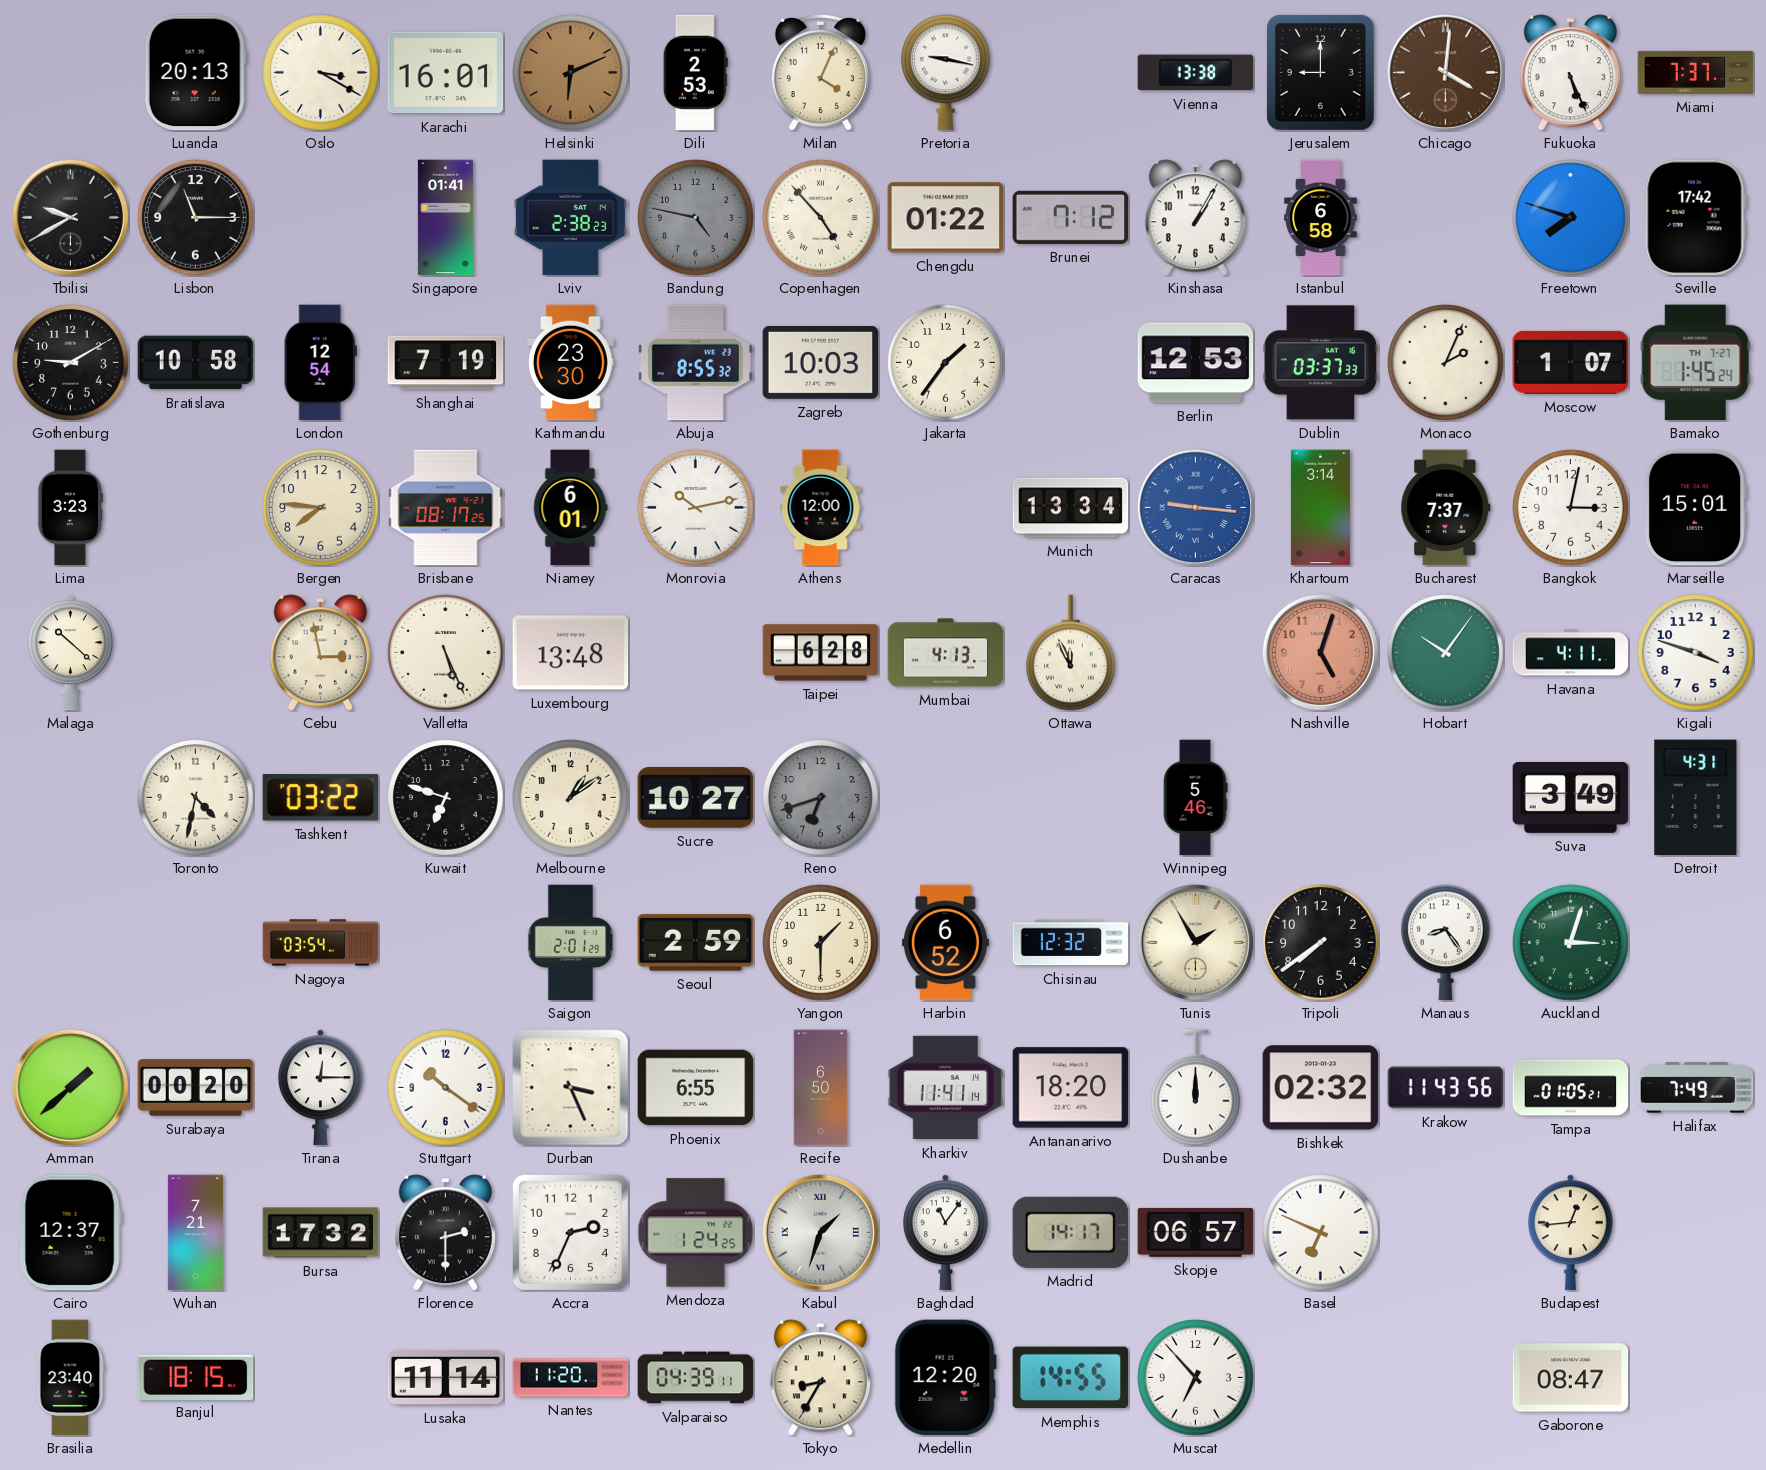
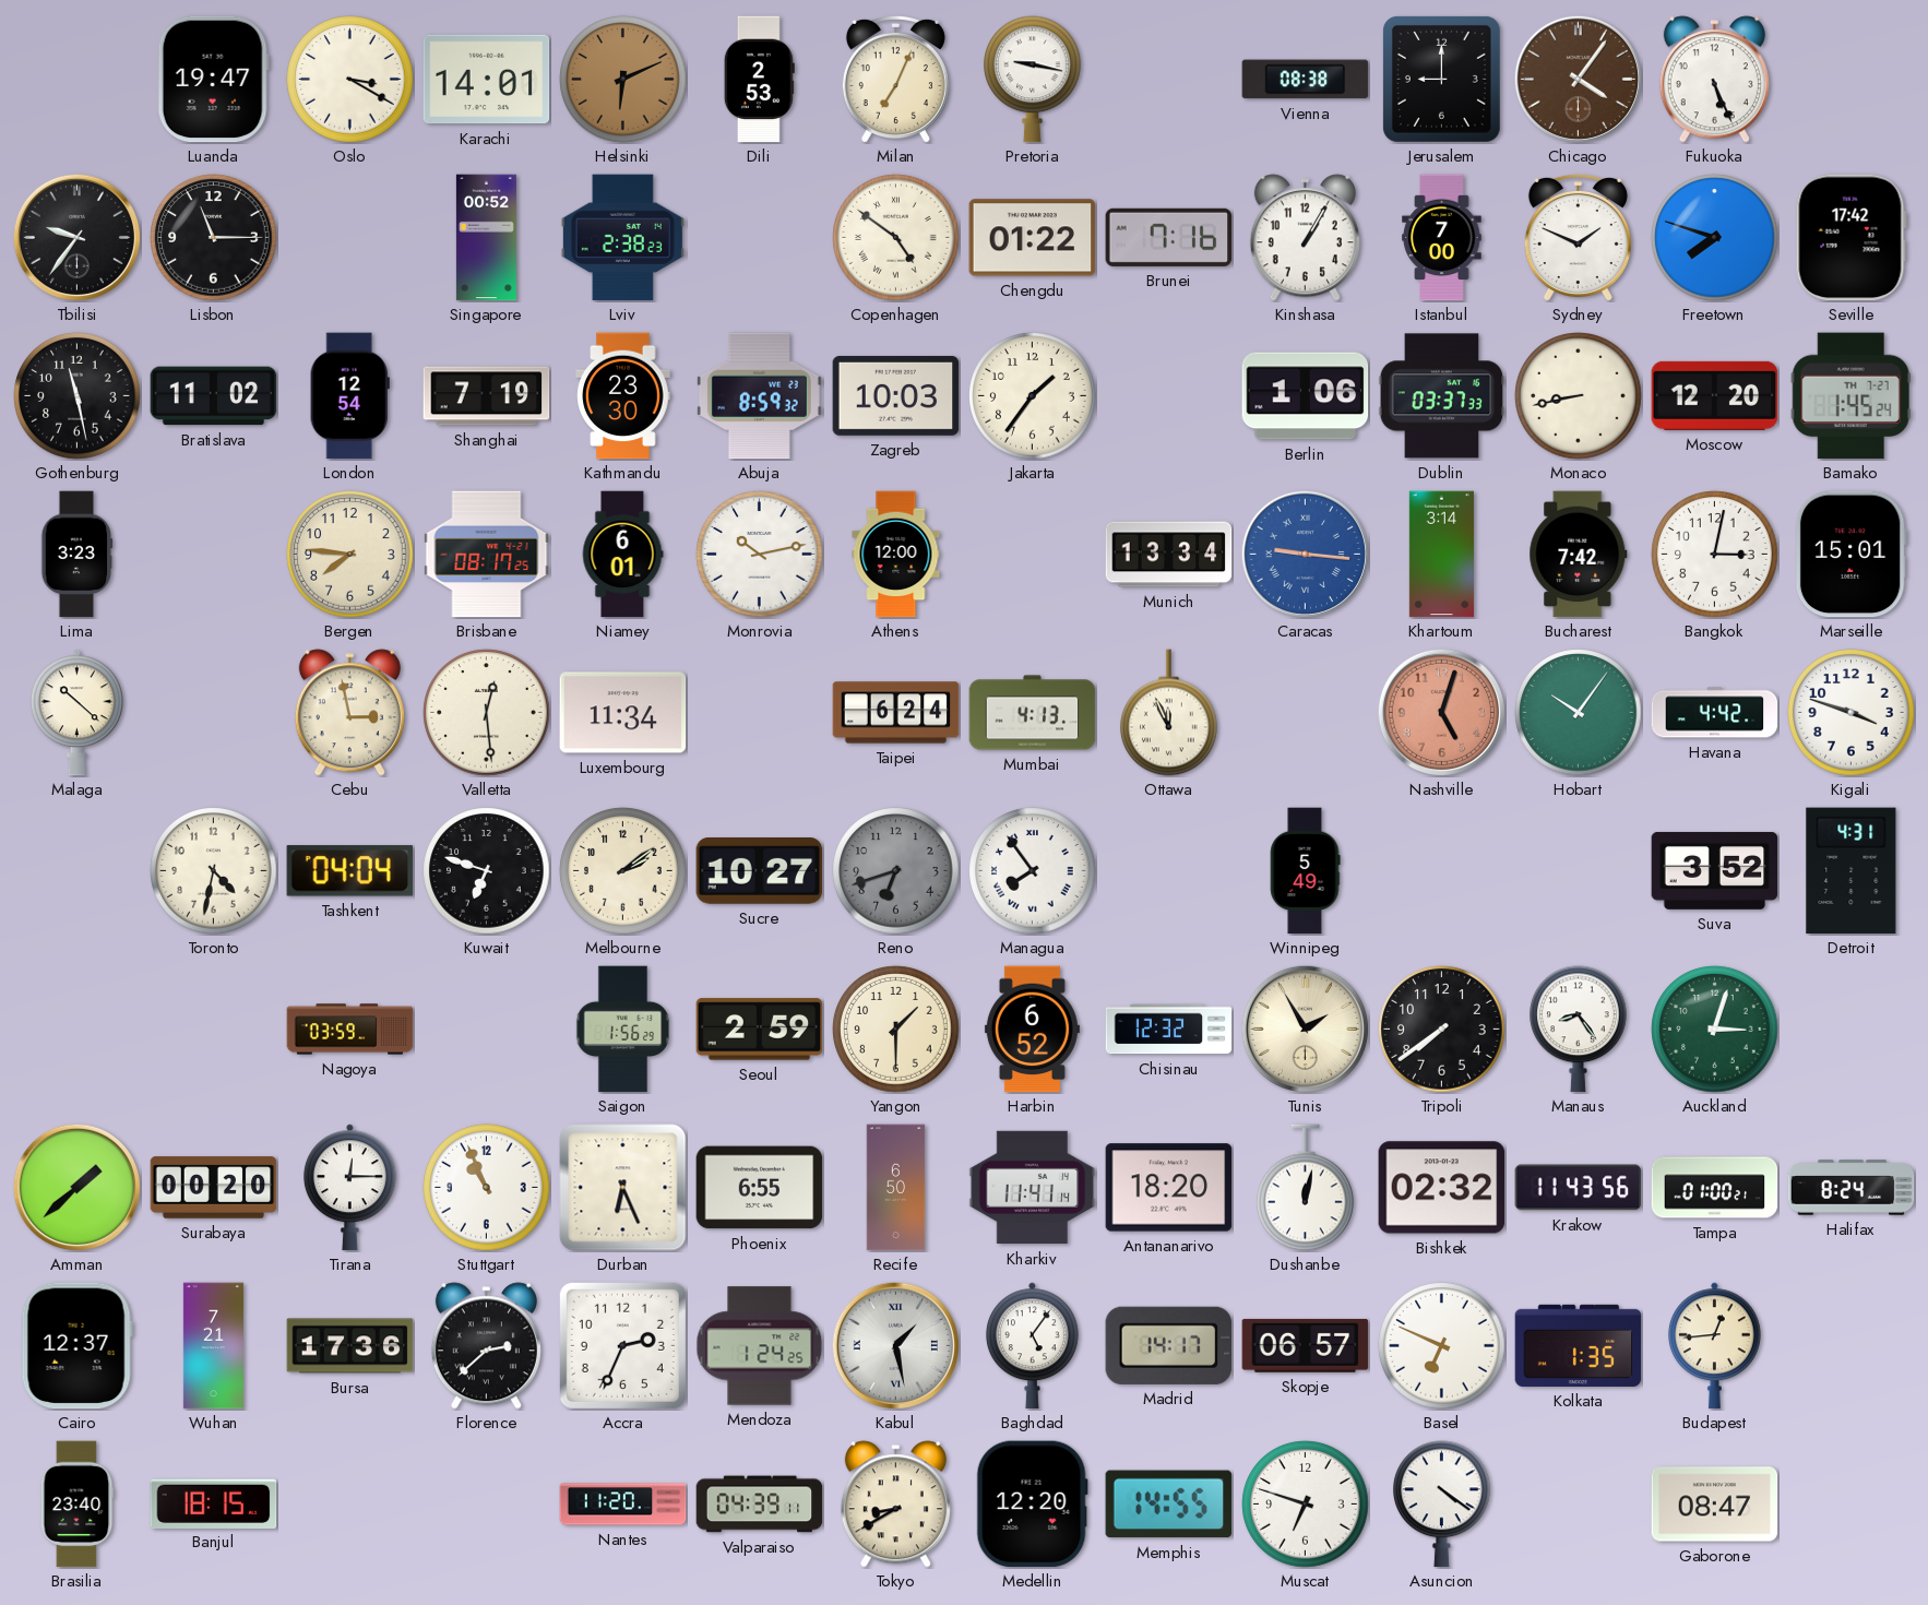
Luanda: 20:13 -> 19:47
Karachi: 16:01 -> 14:01
Milan: 4:04 -> 7:04
Vienna: 13:38 -> 08:38
Chicago: 4:01 -> 4:06
Miami: 7:37 -> none
Tbilisi: 9:40 -> 9:36
Singapore: 01:41 -> 00:52
Bandung: 4:47 -> none
Copenhagen: 4:53 -> 4:51
Brunei: 7:12 -> 7:16
Istanbul: 6:58 -> 7:00
Sydney: none -> 1:49
Gothenburg: 9:10 -> 11:28
Bratislava: 10:58 -> 11:02
Abuja: 8:55 -> 8:59
Berlin: 12:53 -> 1:06
Monaco: 2:04 -> 8:43
Moscow: 1:07 -> 12:20
Bucharest: 7:37 -> 7:42
Valletta: 5:26 -> 12:29
Luxembourg: 13:48 -> 11:34
Taipei: 6:28 -> 6:24
Havana: 4:11 -> 4:42
Tashkent: 03:22 -> 04:04
Melbourne: 1:09 -> 2:09
Managua: none -> 7:54
Winnipeg: 5:46 -> 5:49
Suva: 3:49 -> 3:52
Nagoya: 03:54 -> 03:59
Saigon: 2:01 -> 1:56
Stuttgart: 10:21 -> 10:56
Durban: 3:26 -> 6:26
Dushanbe: 12:00 -> 12:02
Tampa: 01:05 -> 01:00
Halifax: 7:49 -> 8:24
Bursa: 17:32 -> 17:36
Florence: 2:30 -> 2:38
Kabul: 1:33 -> 1:28
Baghdad: 11:06 -> 5:06
Kolkata: none -> 1:35
Lusaka: 11:14 -> none
Tokyo: 8:35 -> 8:40
Muscat: 6:53 -> 6:48
Asuncion: none -> 4:21
